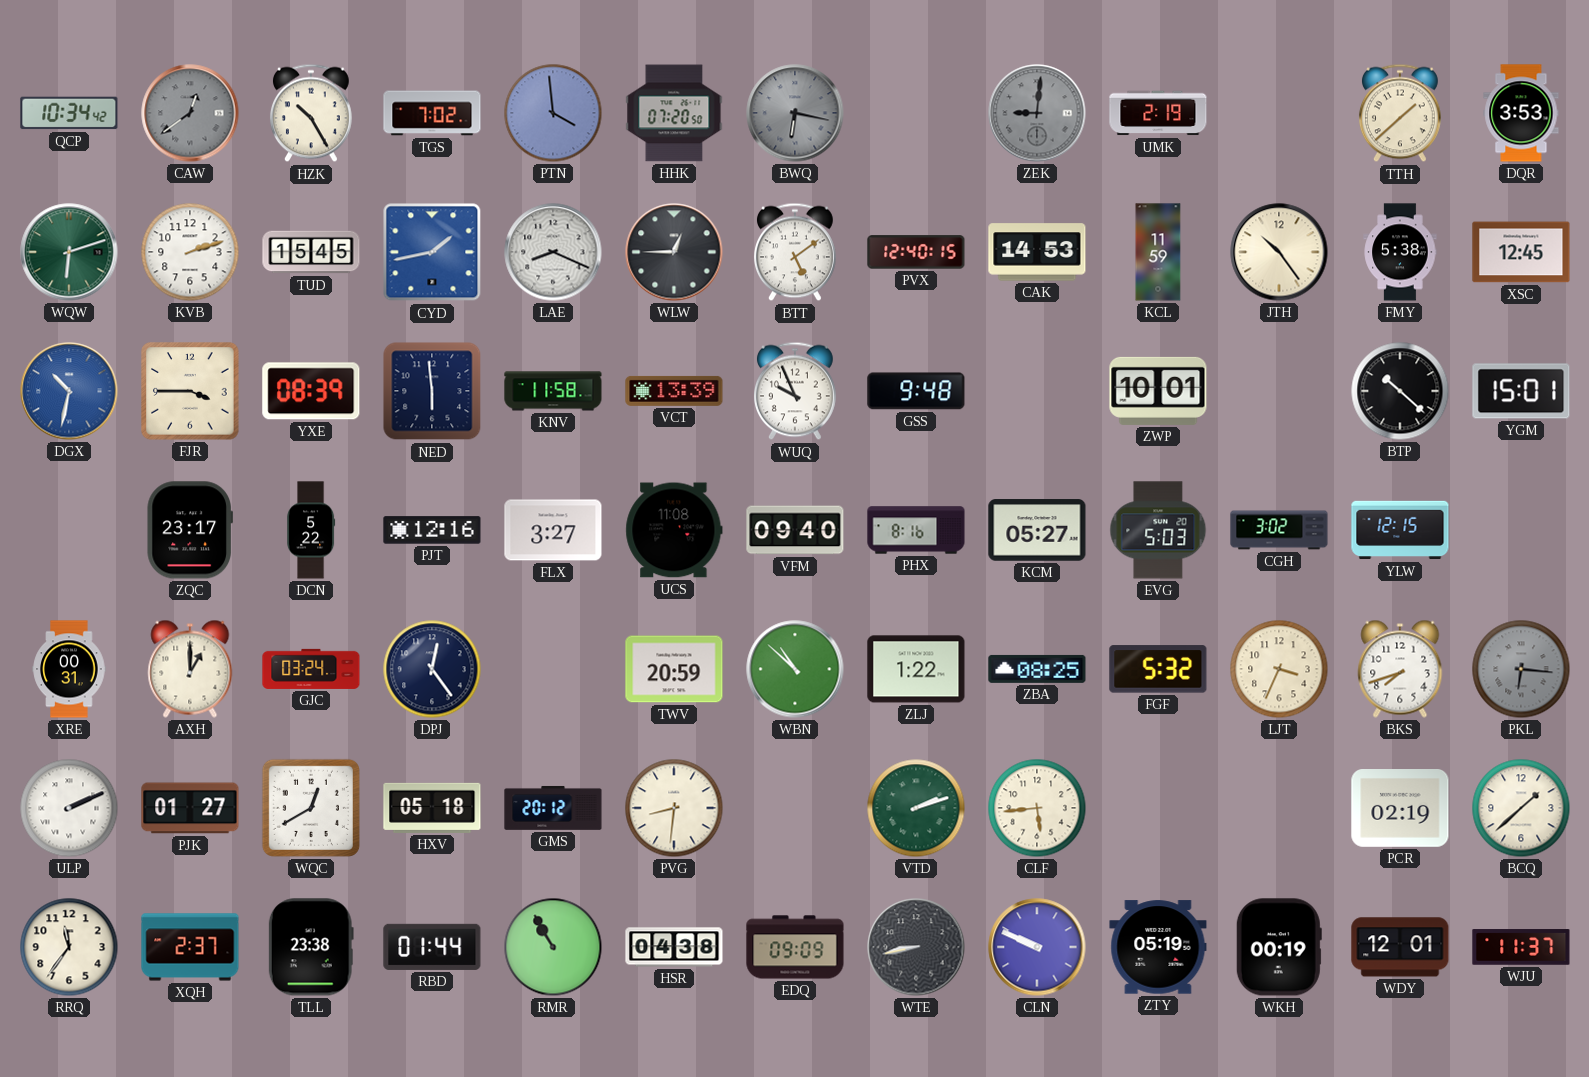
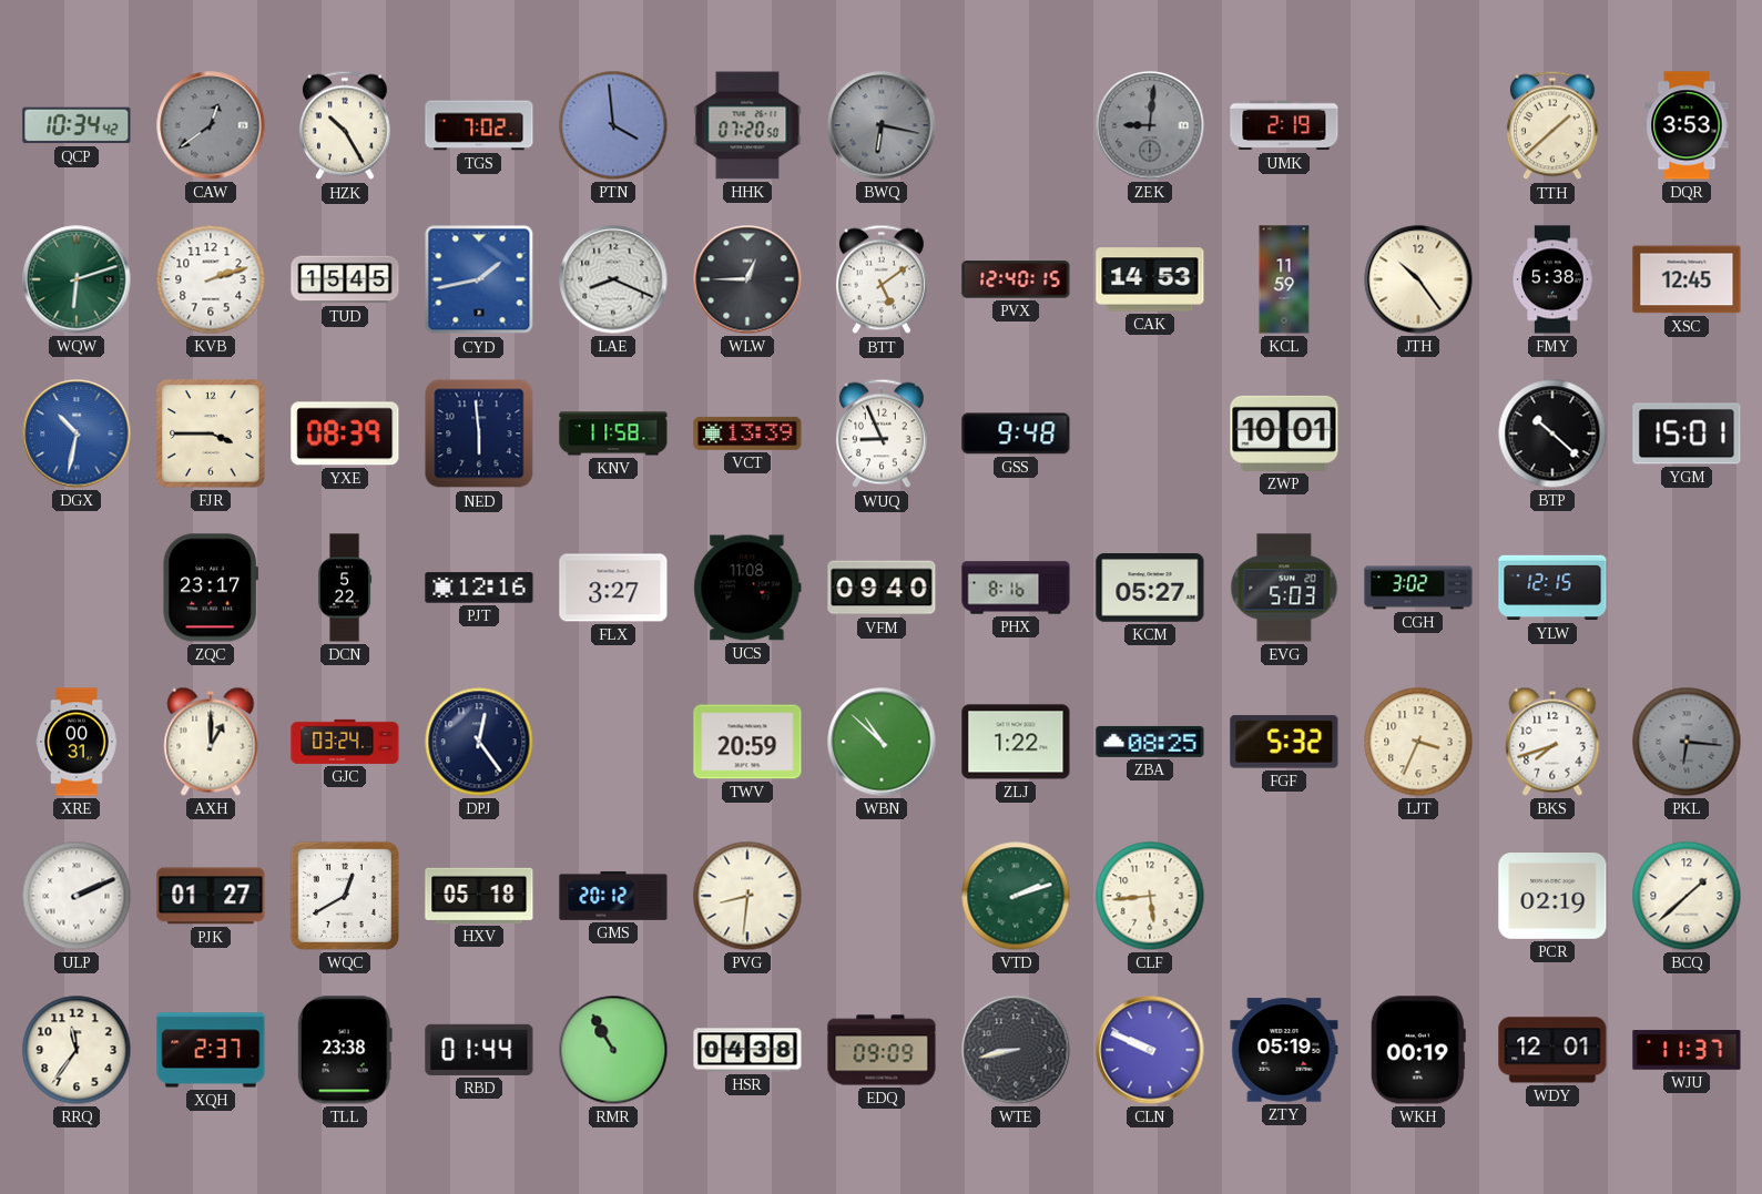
WUQ: 9:56 -> 8:56
